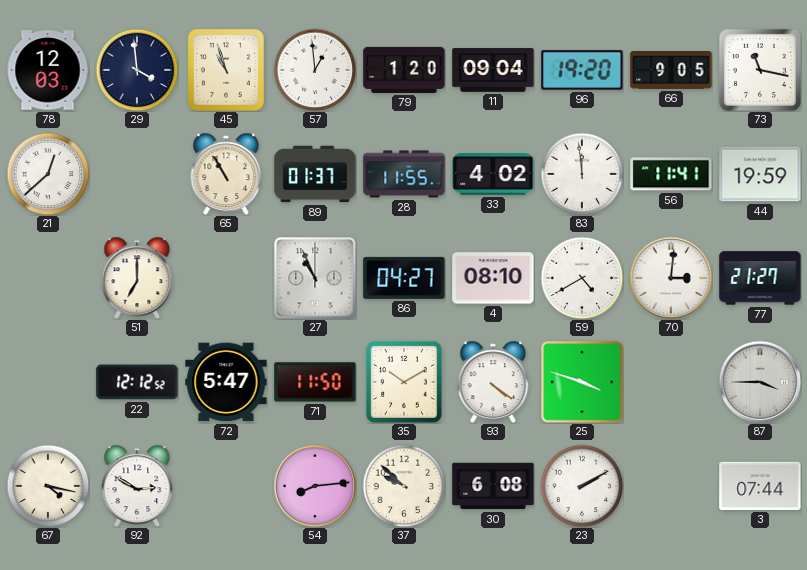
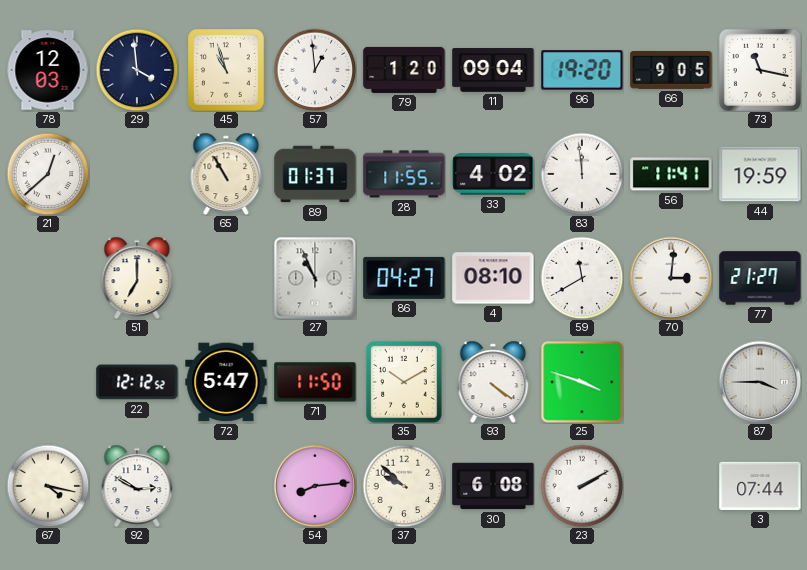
59: 4:40 -> 11:40
